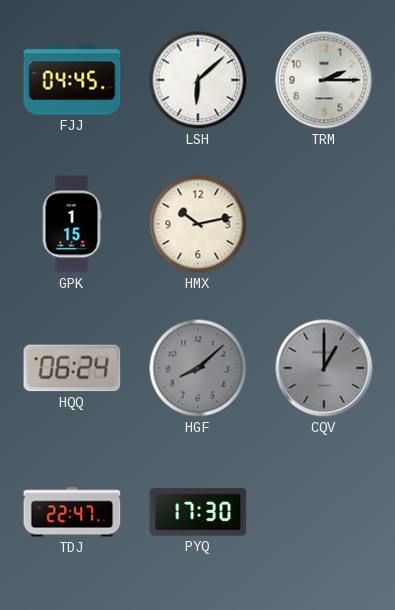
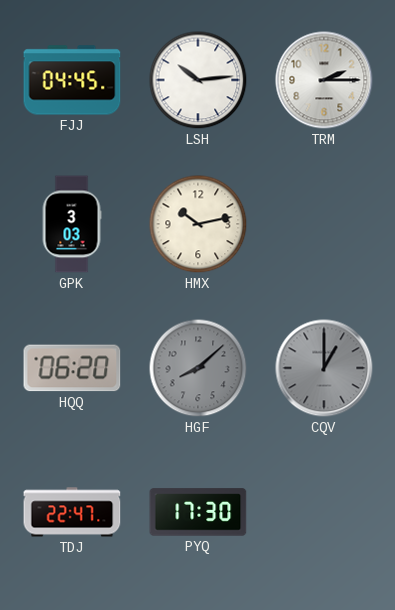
LSH: 6:08 -> 10:14
GPK: 1:15 -> 3:03
HQQ: 06:24 -> 06:20
